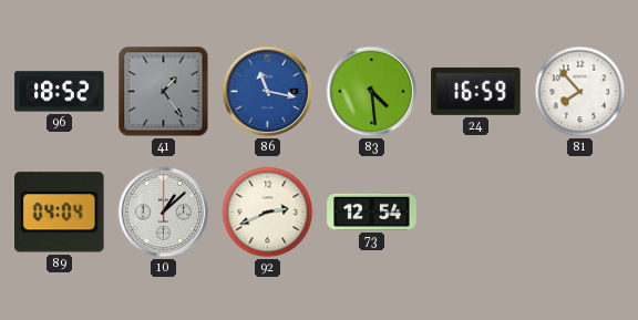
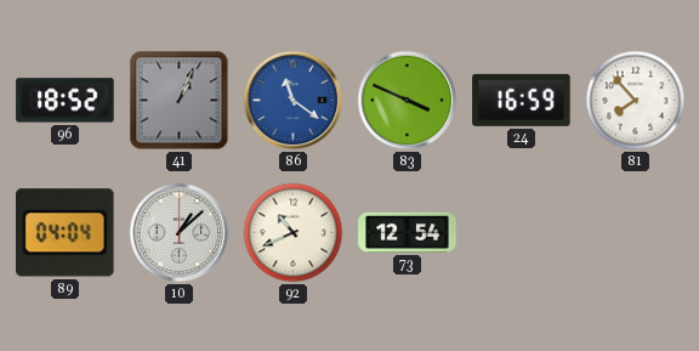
41: 1:24 -> 1:04
86: 11:17 -> 11:21
83: 4:29 -> 3:49
92: 2:41 -> 10:41
